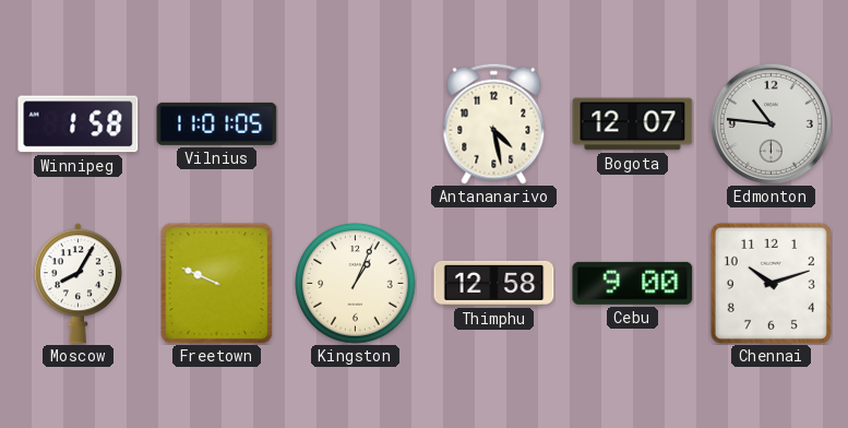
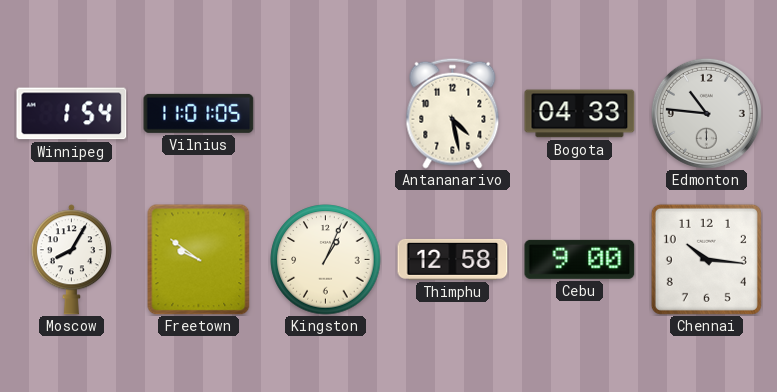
Winnipeg: 1:58 -> 1:54
Bogota: 12:07 -> 04:33
Freetown: 9:49 -> 9:51
Chennai: 10:12 -> 10:16
